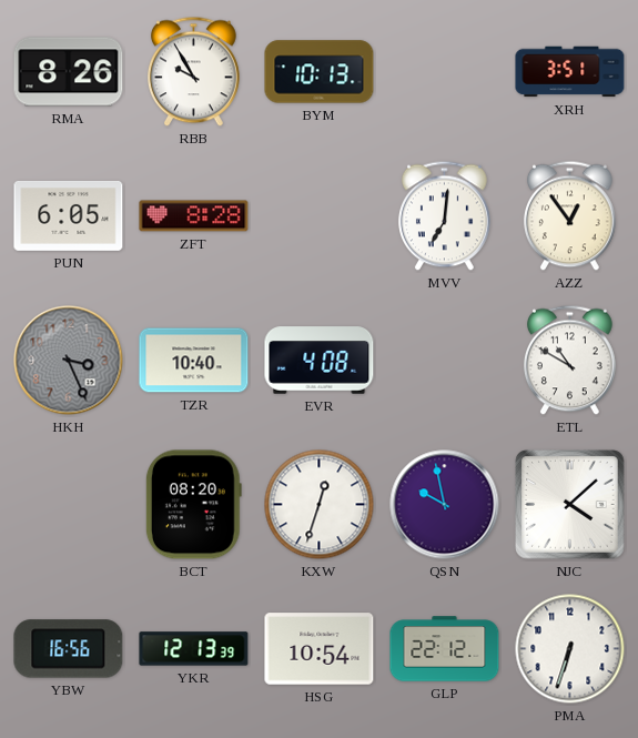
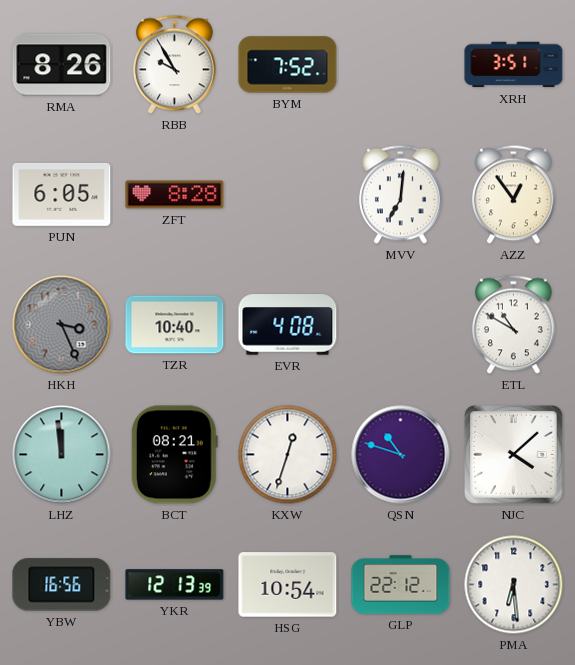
BYM: 10:13 -> 7:52
LHZ: none -> 11:59
BCT: 08:20 -> 08:21
QSN: 9:58 -> 10:48
PMA: 6:33 -> 6:29
